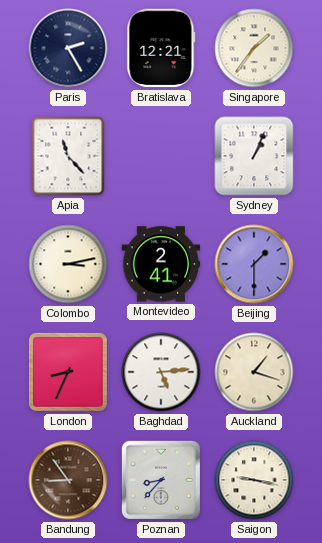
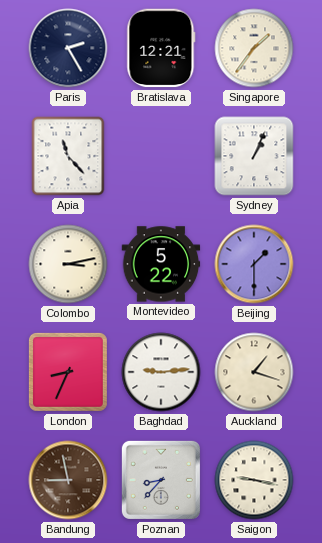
Montevideo: 2:41 -> 5:22
Baghdad: 5:14 -> 9:14
Bandung: 8:54 -> 8:58
